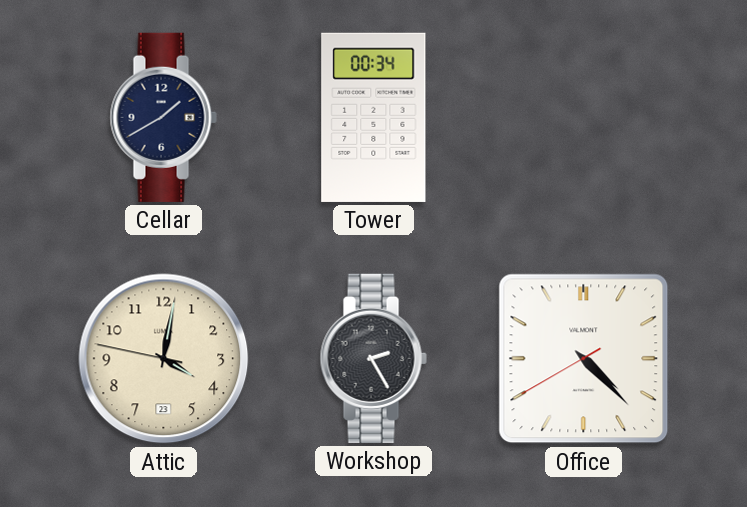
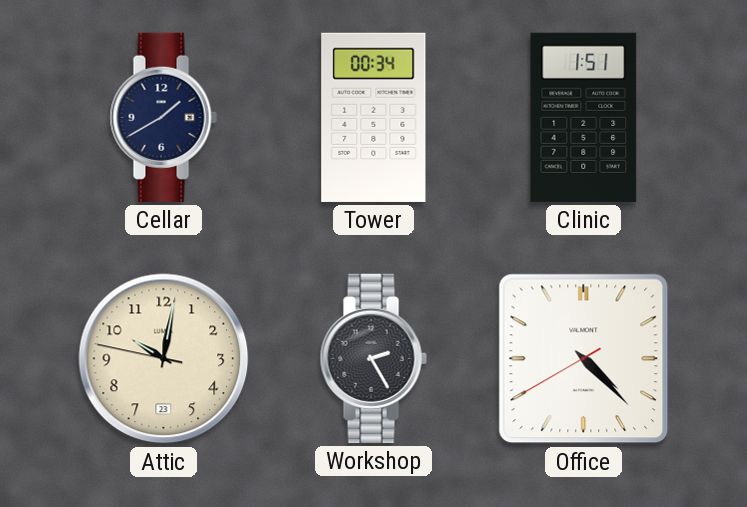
Clinic: none -> 1:51
Attic: 4:01 -> 10:01
